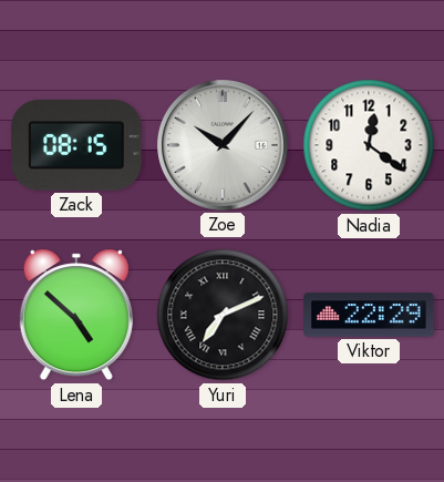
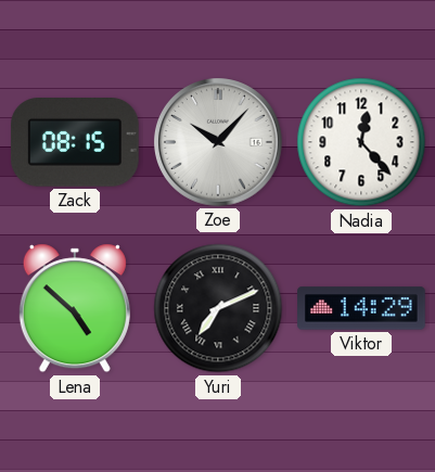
Nadia: 12:21 -> 12:23
Viktor: 22:29 -> 14:29
